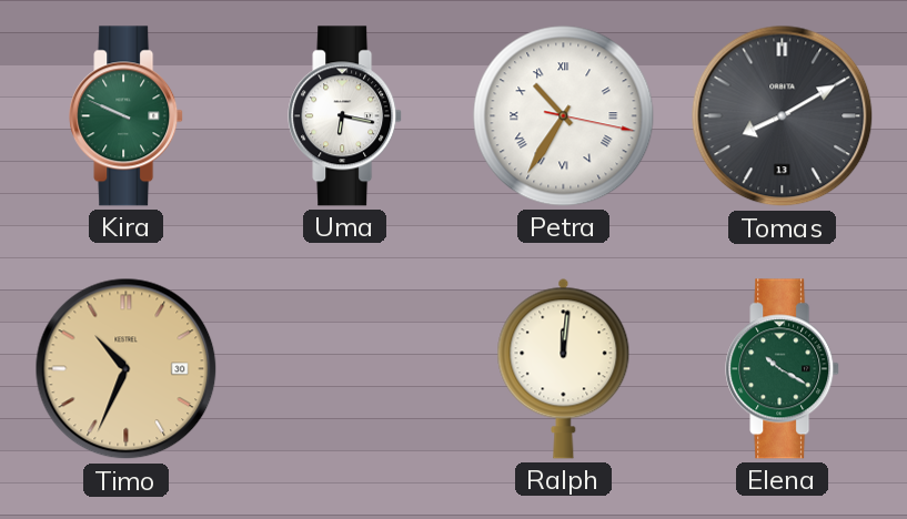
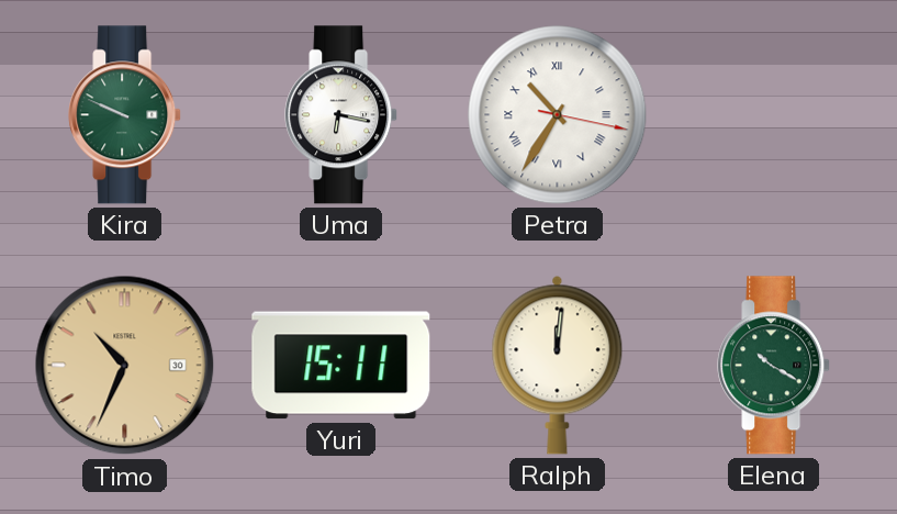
Tomas: 8:10 -> none
Yuri: none -> 15:11
